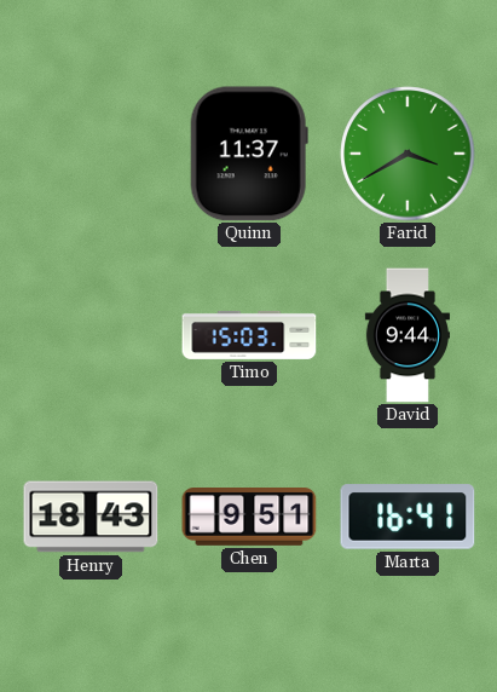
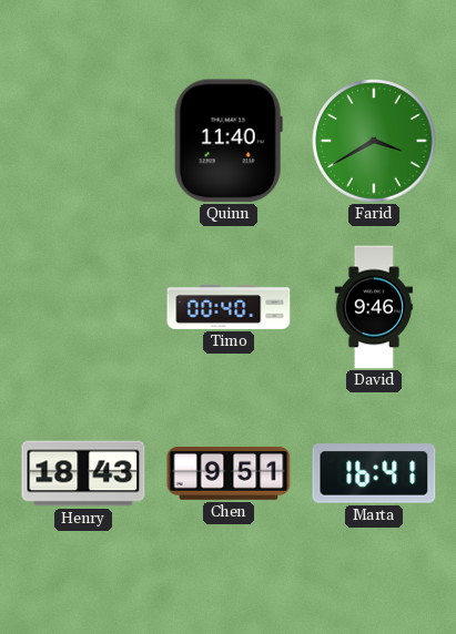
Quinn: 11:37 -> 11:40
Timo: 15:03 -> 00:40
David: 9:44 -> 9:46
